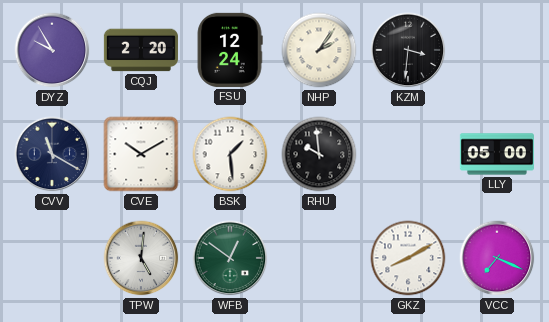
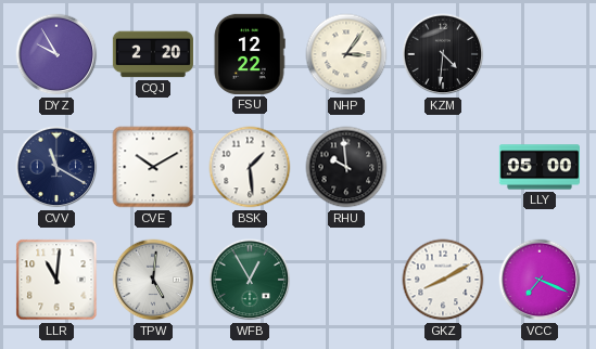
FSU: 12:24 -> 12:22
NHP: 2:06 -> 3:06
KZM: 3:31 -> 4:31
LLR: none -> 11:01
WFB: 12:51 -> 12:55
